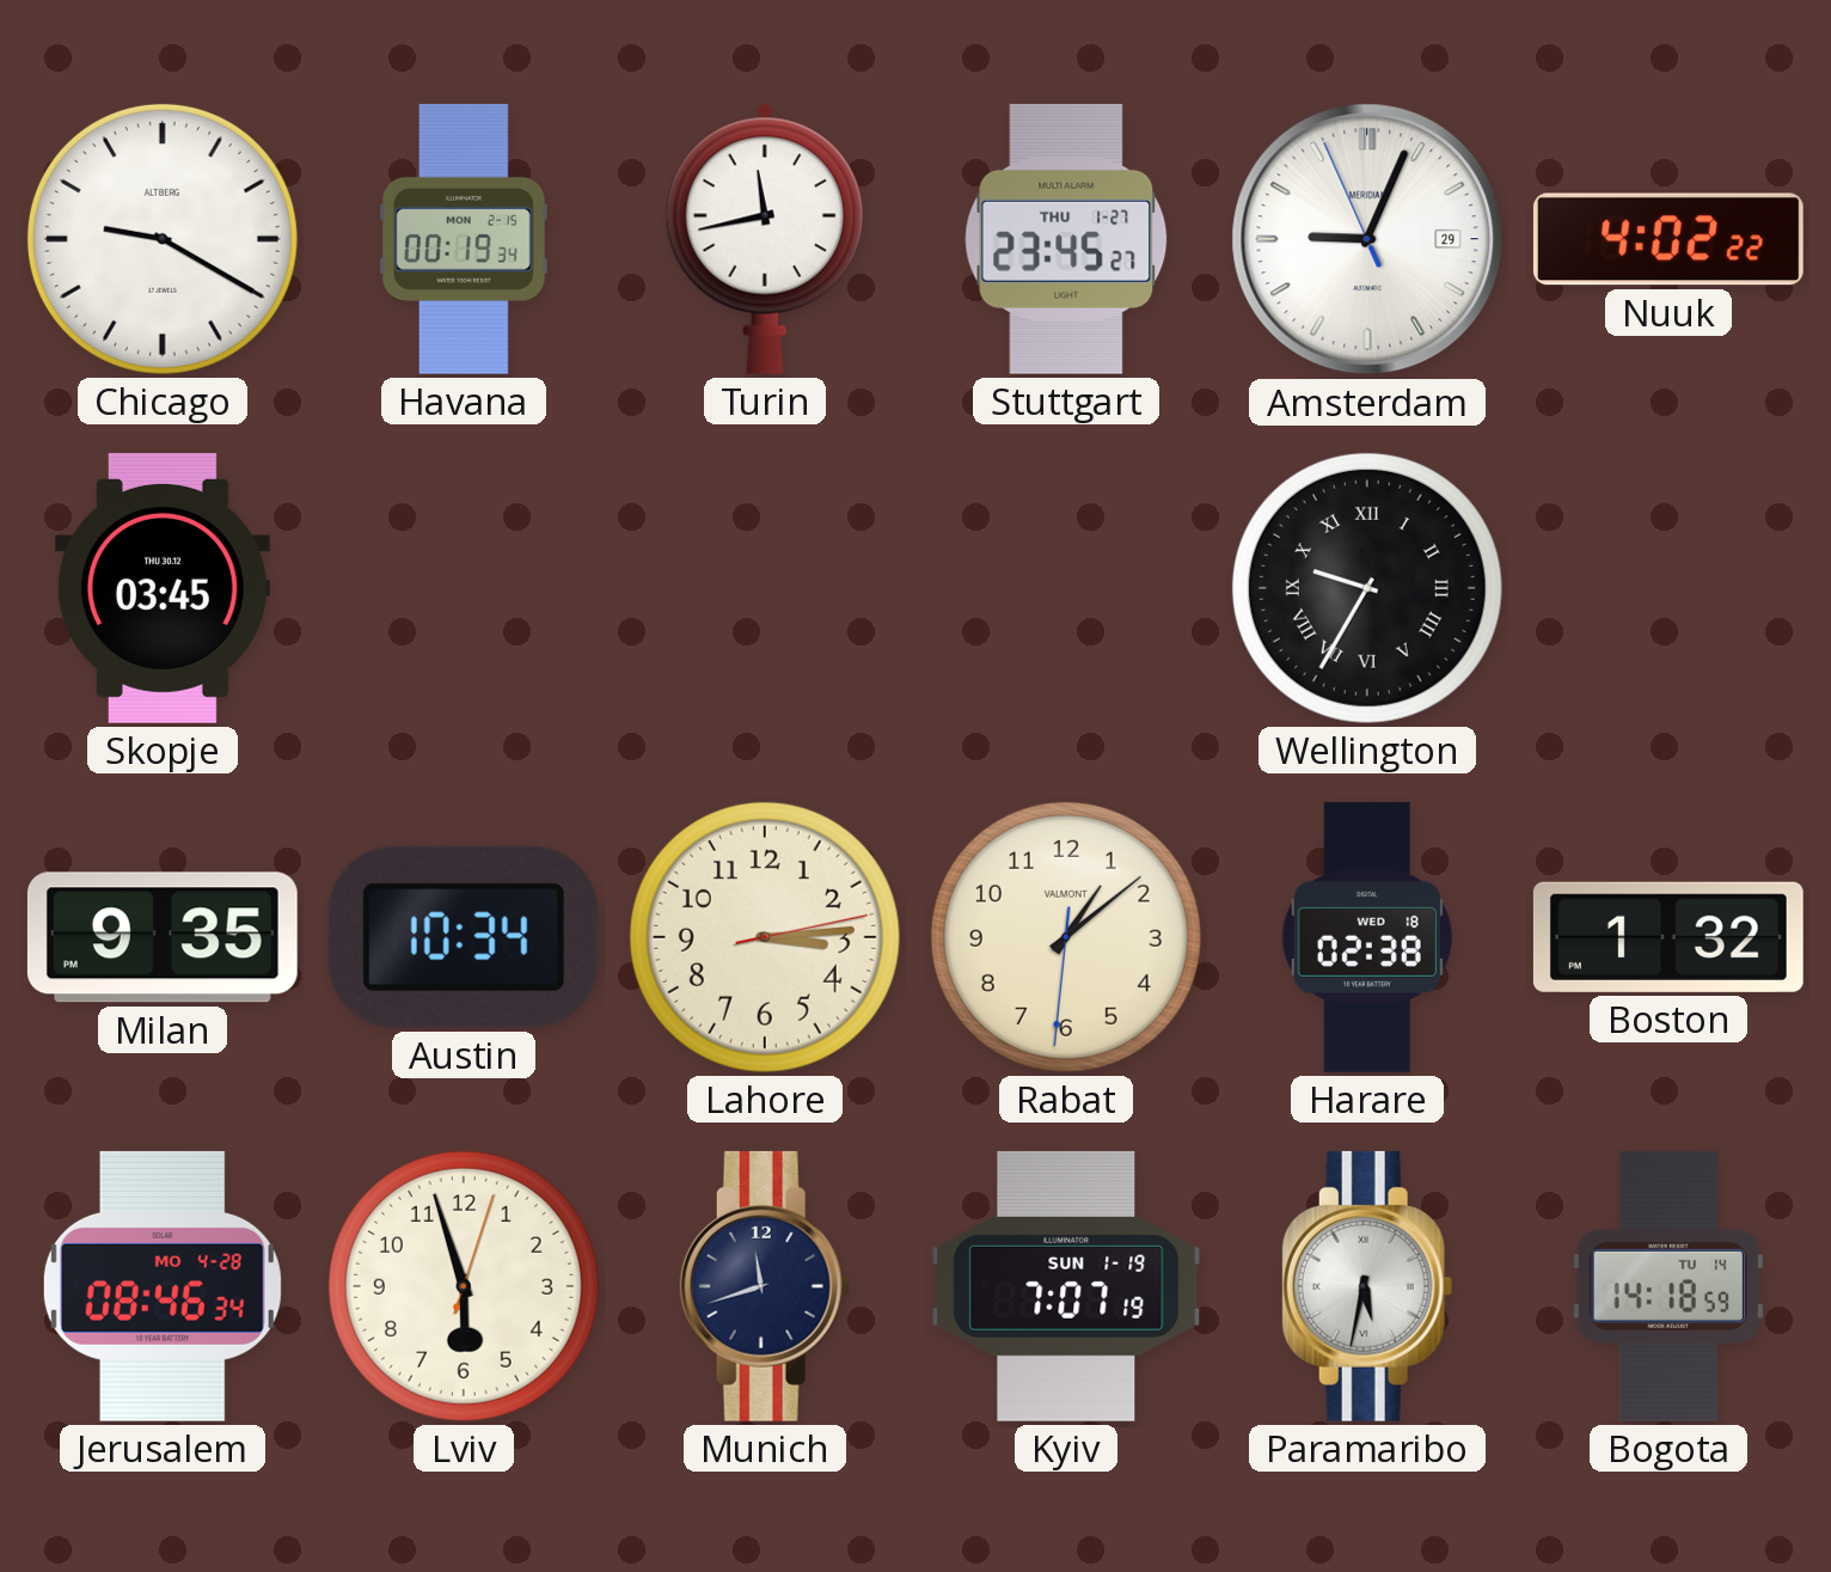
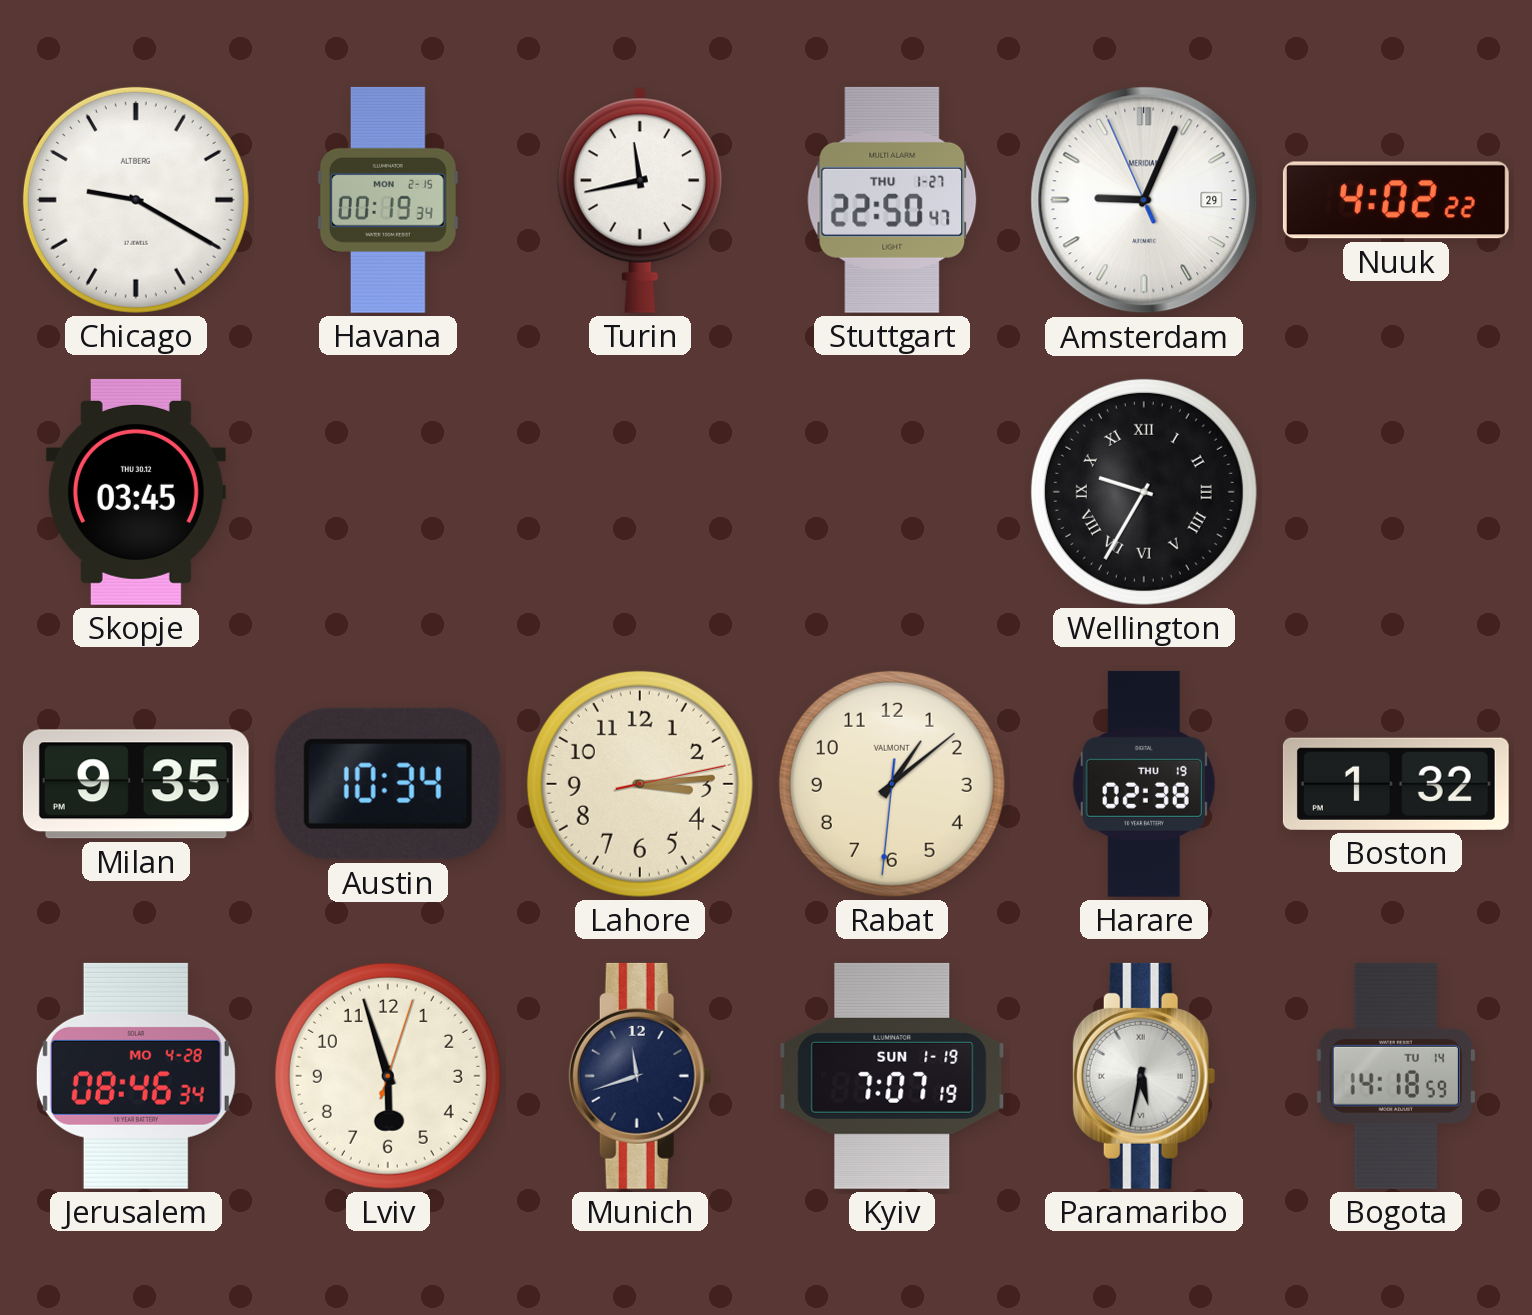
Stuttgart: 23:45 -> 22:50
Harare date: WED 18 -> THU 19
